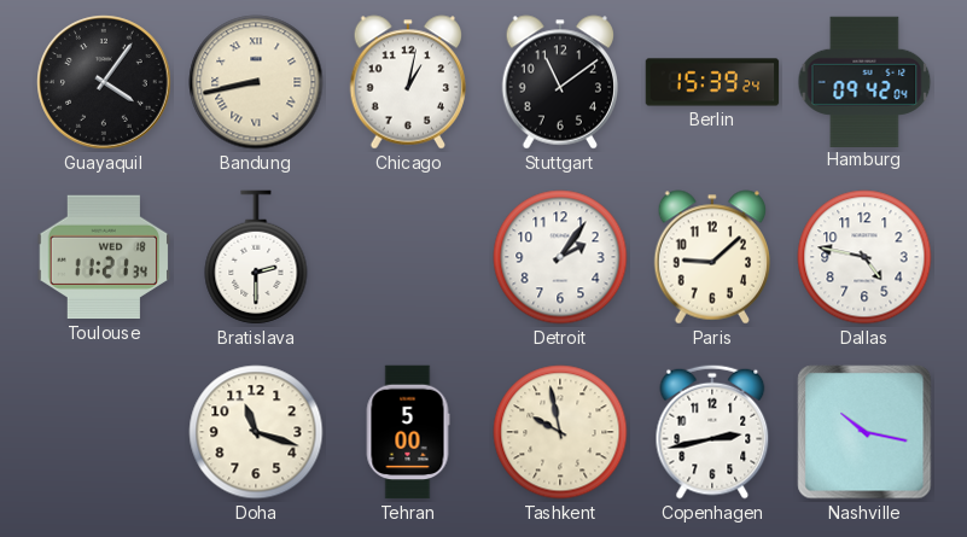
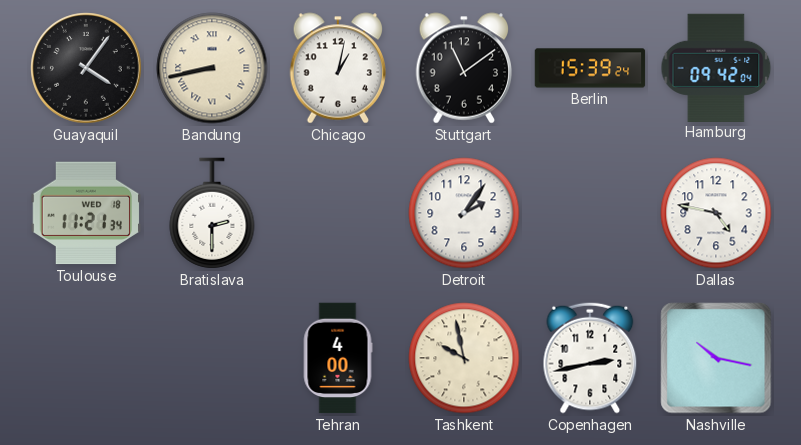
Paris: 9:08 -> none
Doha: 11:18 -> none
Tehran: 5:00 -> 4:00
